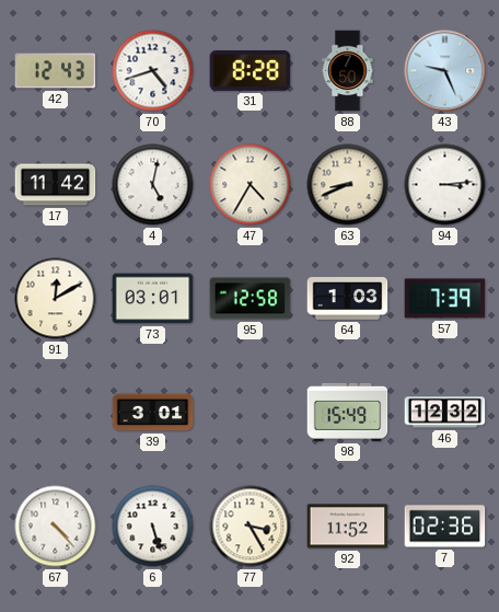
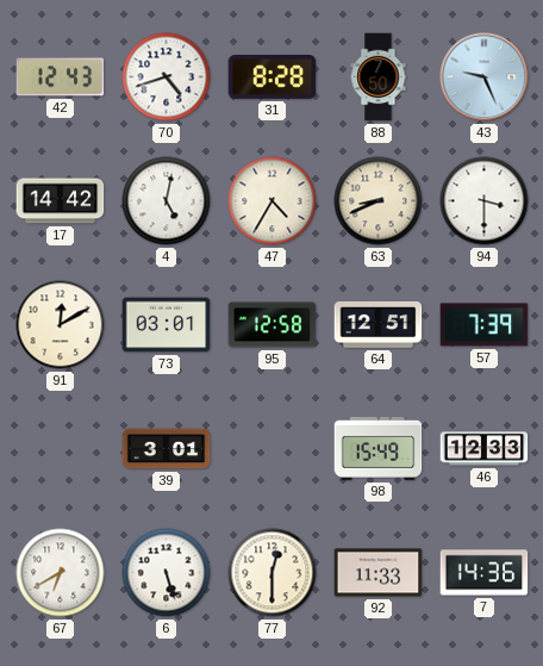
17: 11:42 -> 14:42
94: 3:14 -> 3:30
64: 1:03 -> 12:51
46: 12:32 -> 12:33
67: 4:23 -> 6:40
77: 3:25 -> 12:30
92: 11:52 -> 11:33
7: 02:36 -> 14:36
